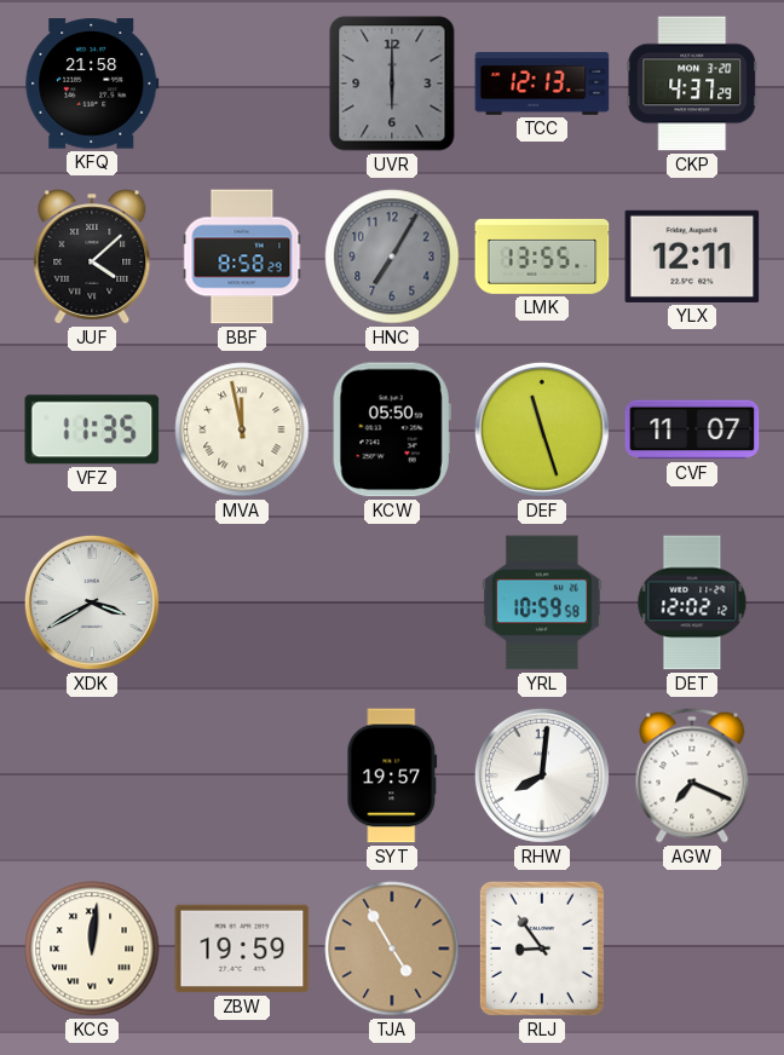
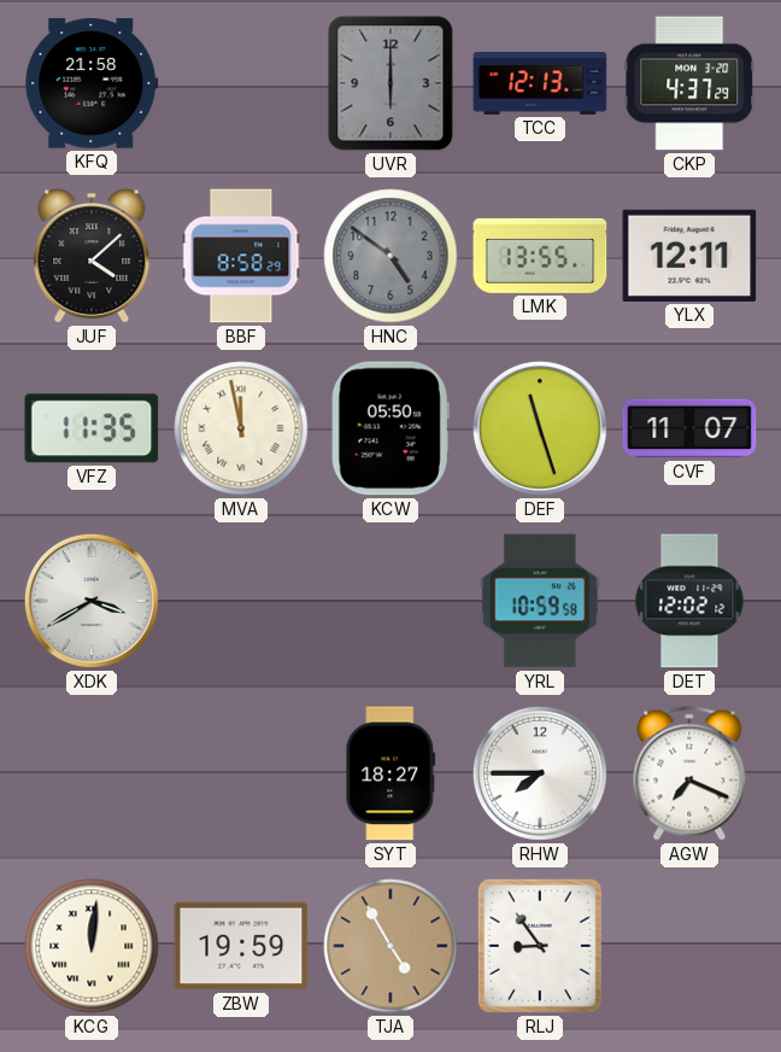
HNC: 7:05 -> 4:51
SYT: 19:57 -> 18:27
RHW: 8:01 -> 7:45
